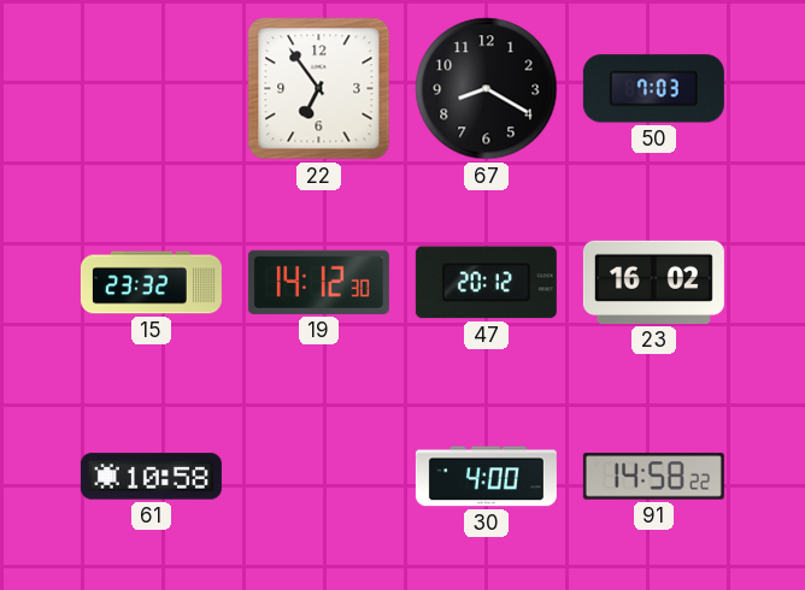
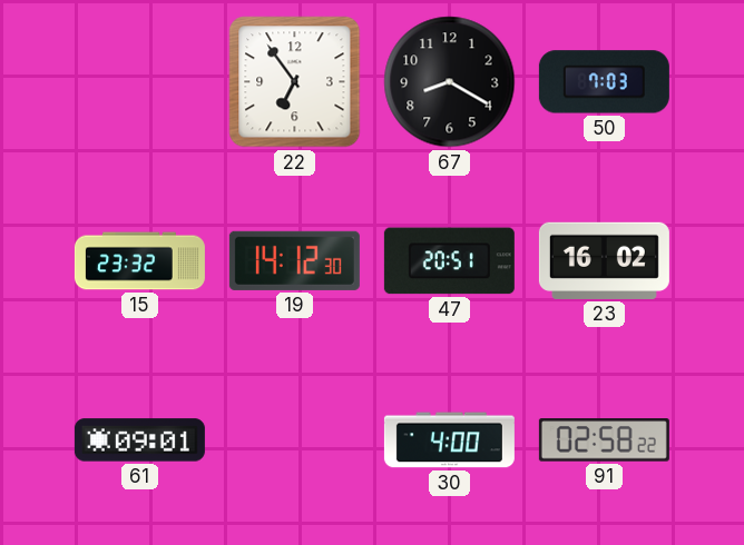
47: 20:12 -> 20:51
61: 10:58 -> 09:01
91: 14:58 -> 02:58
